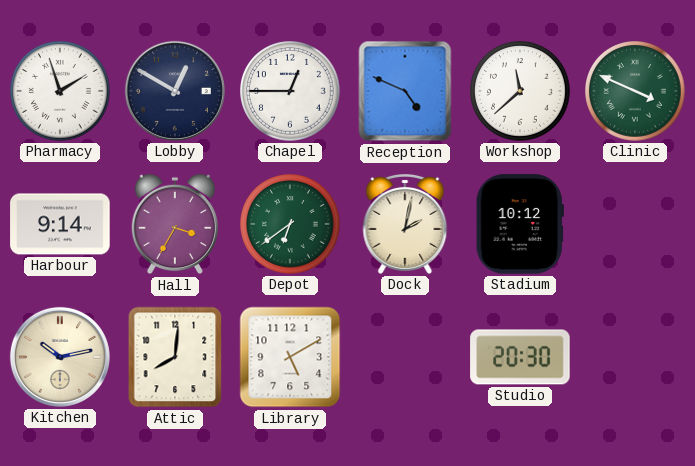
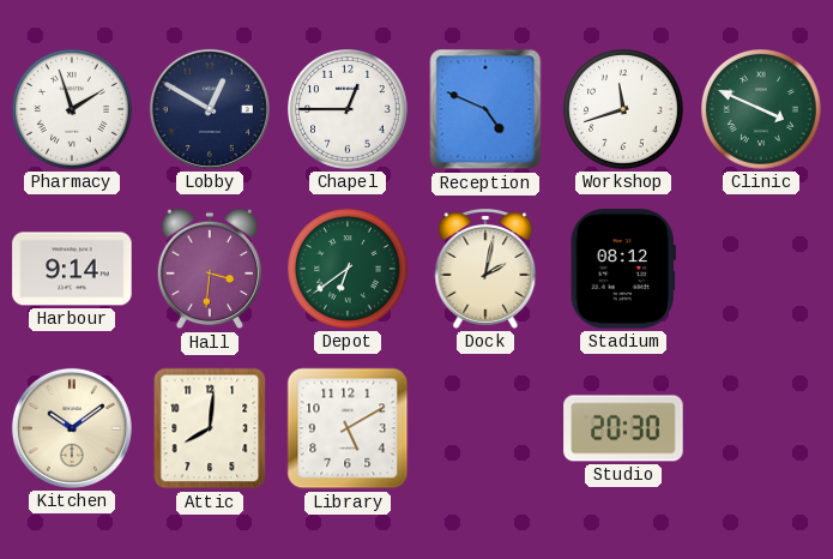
Workshop: 11:38 -> 11:42
Hall: 3:35 -> 3:31
Stadium: 10:12 -> 08:12
Kitchen: 10:13 -> 10:09
